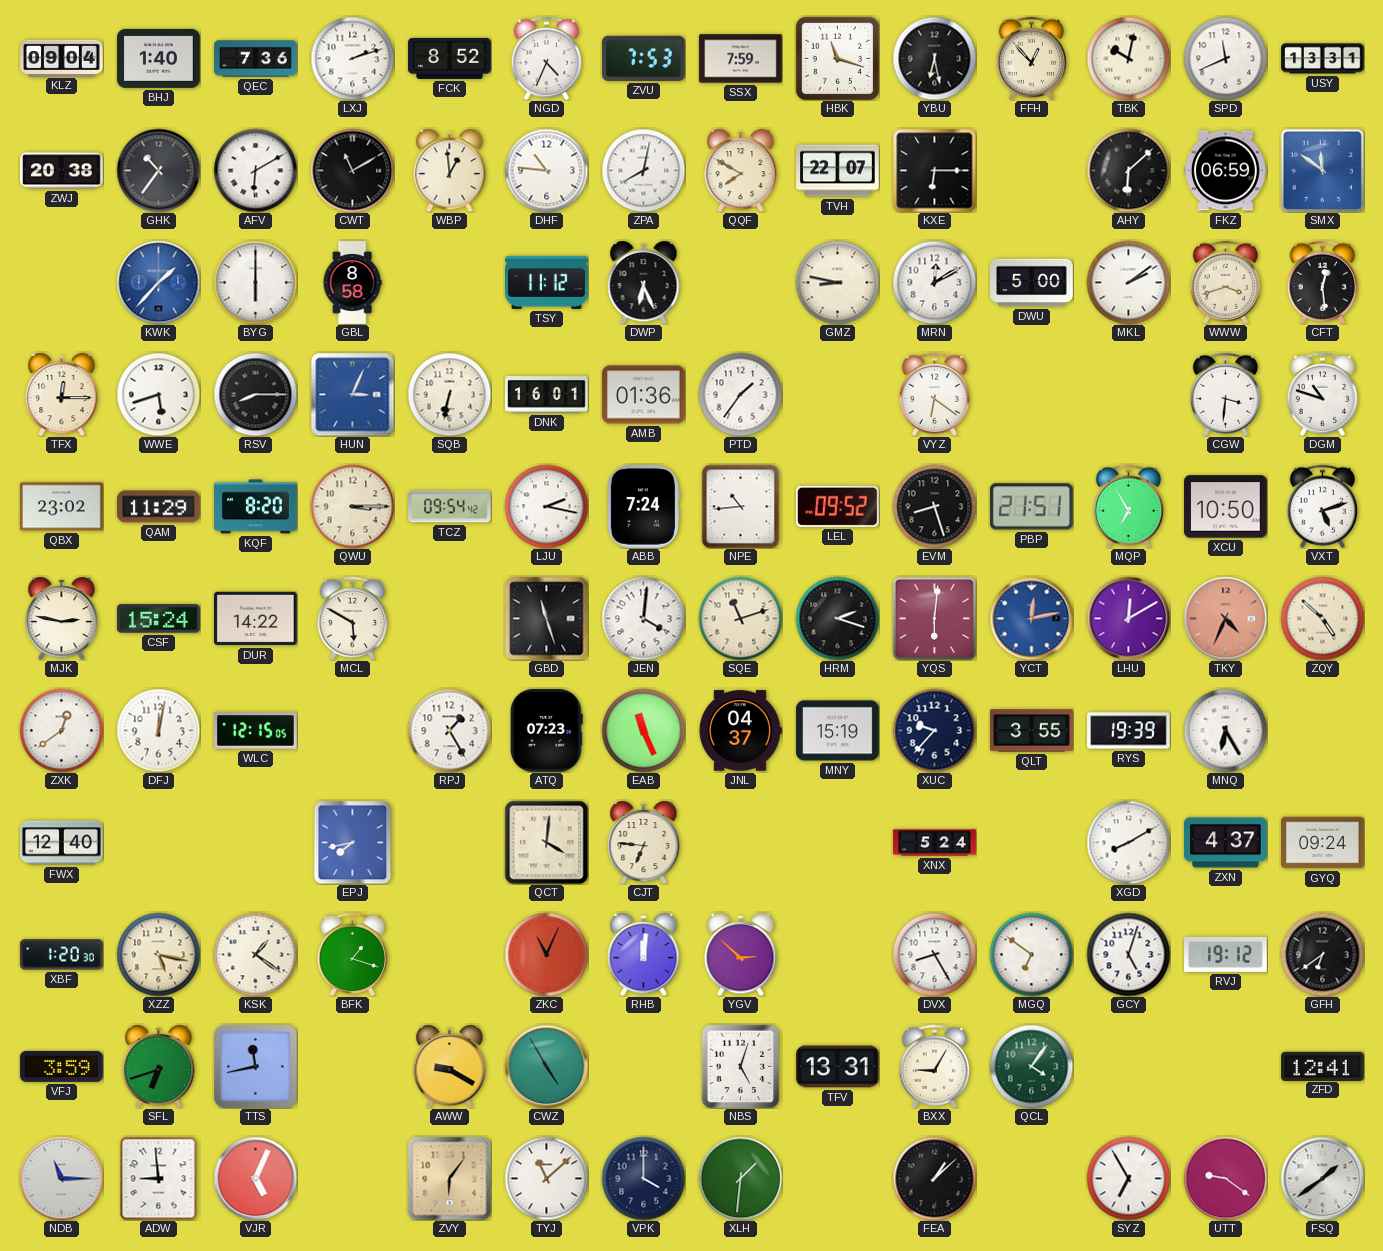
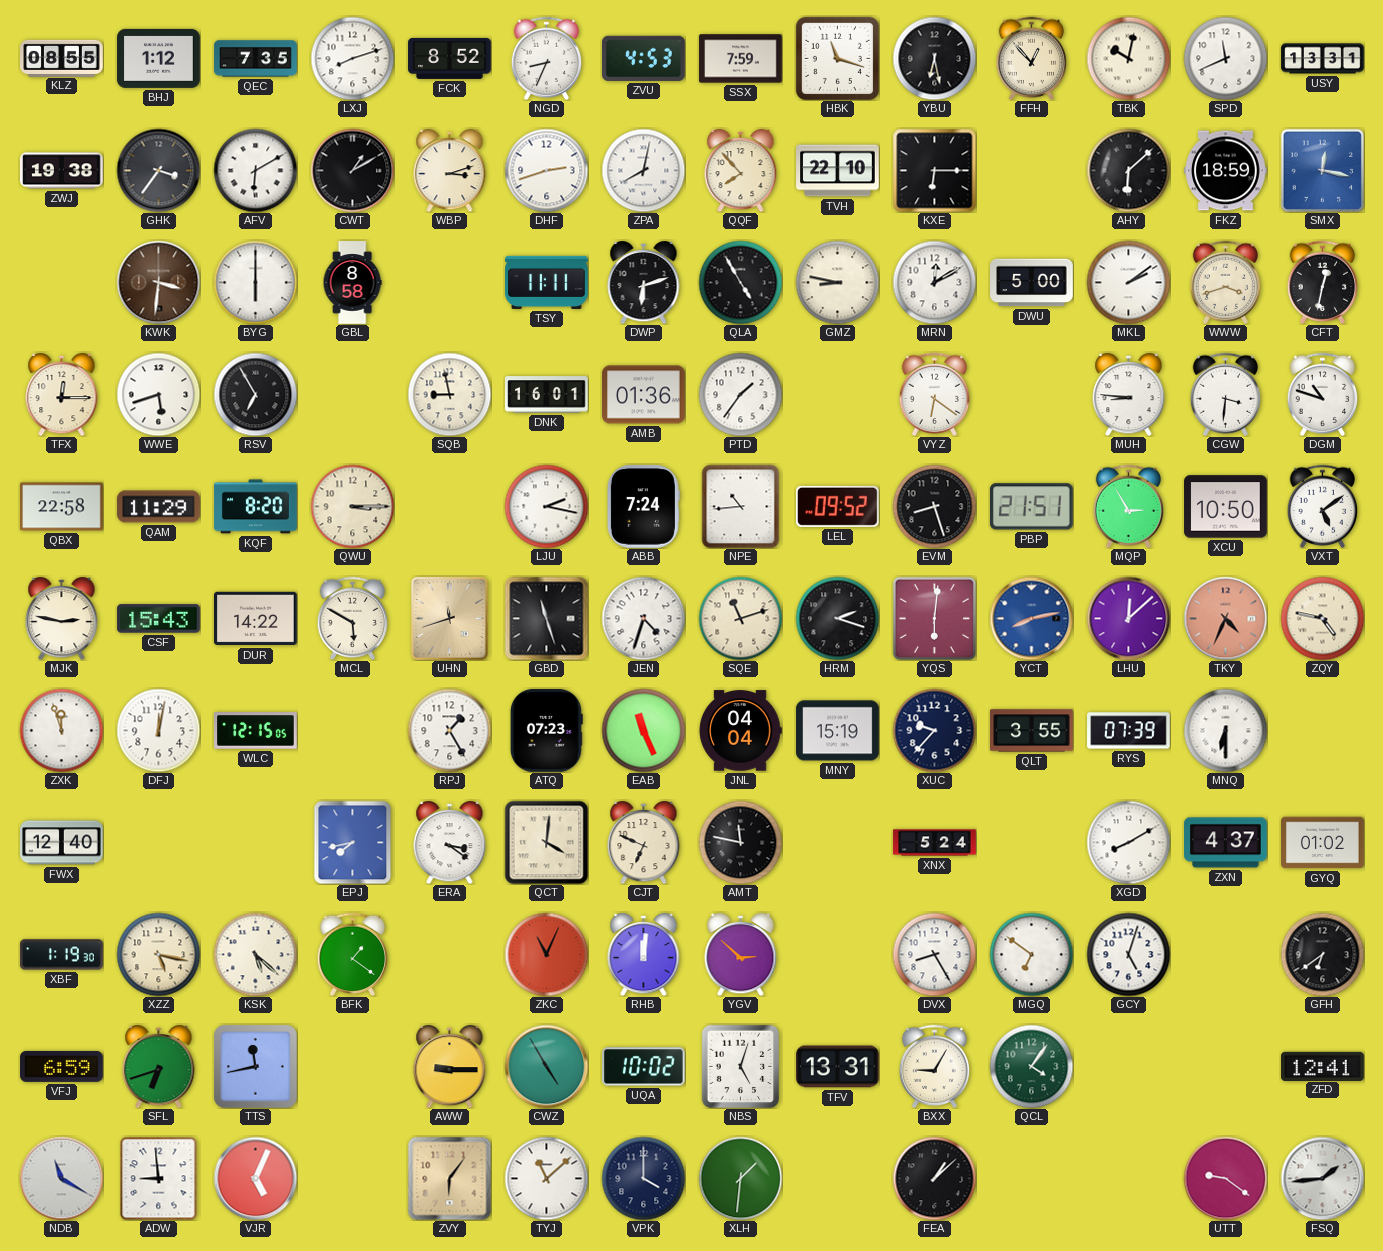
KLZ: 09:04 -> 08:55
BHJ: 1:40 -> 1:12
QEC: 7:36 -> 7:35
LXJ: 2:12 -> 8:12
NGD: 4:34 -> 8:34
ZVU: 7:53 -> 4:53
ZWJ: 20:38 -> 19:38
GHK: 10:36 -> 3:36
CWT: 11:10 -> 1:10
WBP: 12:59 -> 3:12
DHF: 10:46 -> 2:42
QQF: 7:50 -> 7:53
TVH: 22:07 -> 22:10
FKZ: 06:59 -> 18:59
SMX: 11:51 -> 12:17
KWK: 1:37 -> 3:31
KWK dial: blue -> brown
TSY: 11:12 -> 11:11
DWP: 6:26 -> 6:12
QLA: none -> 4:55
CFT: 12:29 -> 12:32
RSV: 8:15 -> 6:55
HUN: 3:04 -> none
SQB: 6:32 -> 8:58
MUH: none -> 8:46
QBX: 23:02 -> 22:58
TCZ: 09:54 -> none
MQP: 6:55 -> 2:55
VXT: 5:12 -> 5:09
CSF: 15:24 -> 15:43
UHN: none -> 11:42
JEN: 4:01 -> 4:33
YCT: 12:13 -> 8:13
LHU: 12:10 -> 12:08
ZQY: 4:52 -> 4:47
ZXK: 12:39 -> 11:57
JNL: 04:37 -> 04:04
RYS: 19:39 -> 07:39
MNQ: 6:25 -> 6:30
ERA: none -> 3:21
CJT: 6:46 -> 6:49
AMT: none -> 11:47
GYQ: 09:24 -> 01:02
XBF: 1:20 -> 1:19
KSK: 1:21 -> 5:22
BFK: 1:18 -> 1:21
RVJ: 19:12 -> none
VFJ: 3:59 -> 6:59
AWW: 9:20 -> 9:15
UQA: none -> 10:02
NDB: 11:15 -> 11:20
SYZ: 6:55 -> none
FSQ: 1:39 -> 1:44
